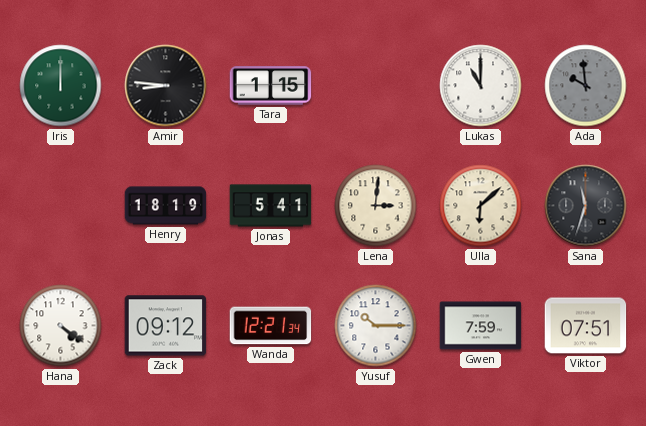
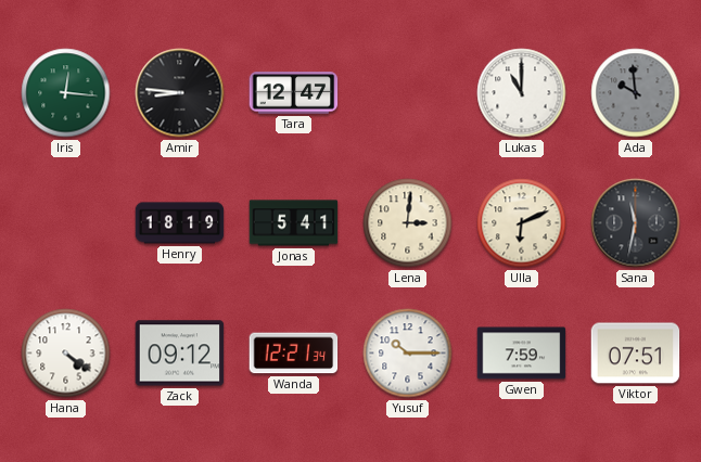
Iris: 12:00 -> 12:16
Tara: 1:15 -> 12:47
Ulla: 6:08 -> 6:11
Sana: 11:33 -> 11:32
